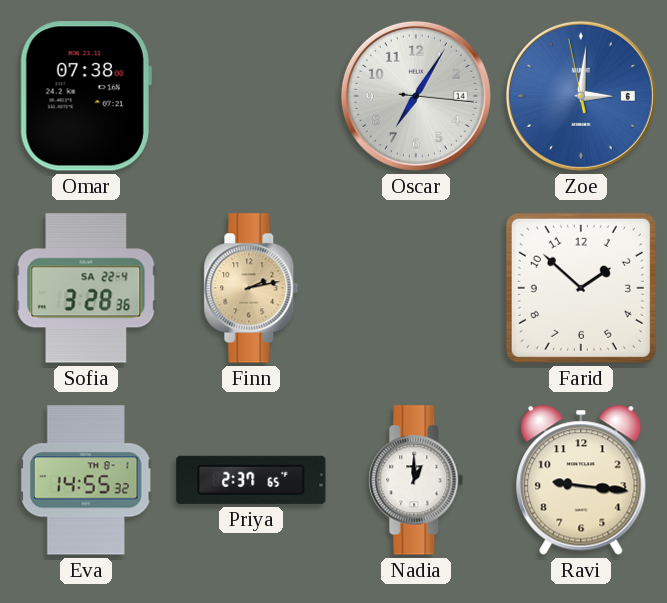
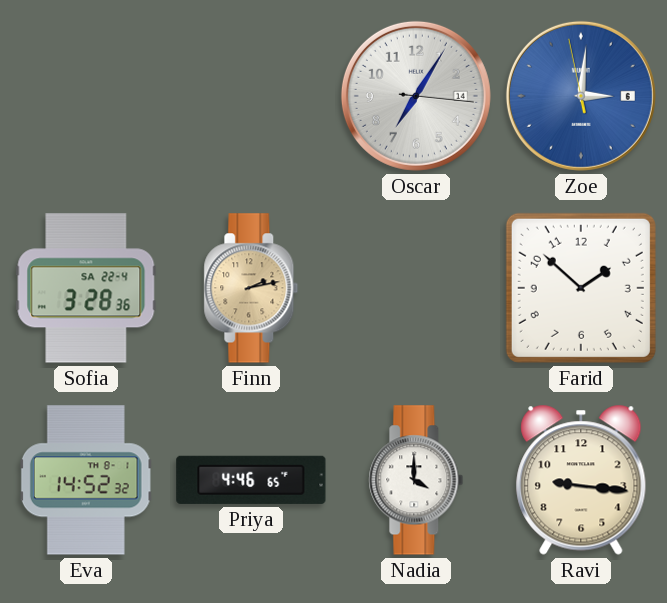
Omar: 07:38 -> none
Eva: 14:55 -> 14:52
Priya: 2:37 -> 4:46
Nadia: 1:00 -> 4:00
